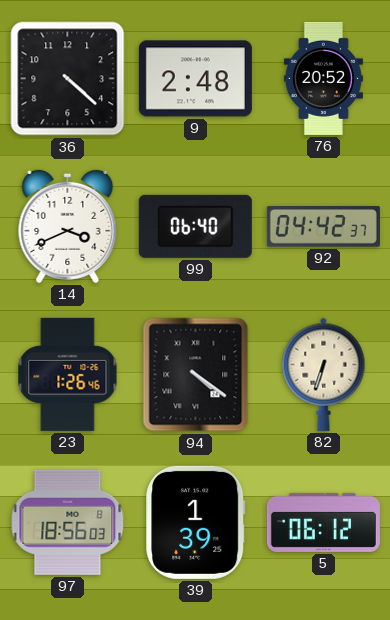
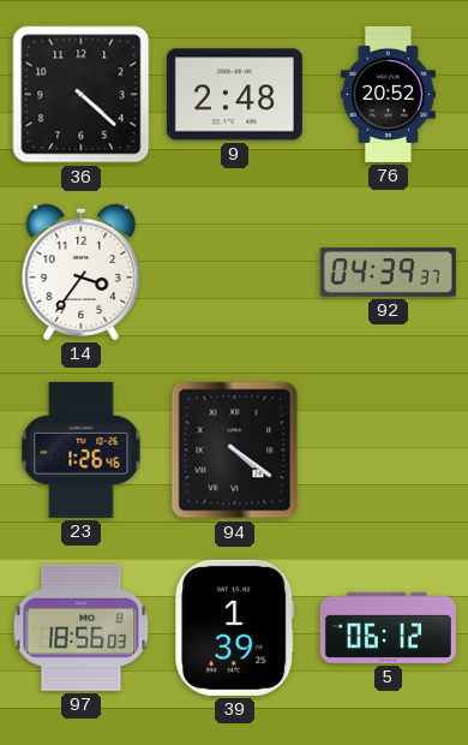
14: 3:41 -> 3:36
99: 06:40 -> none
92: 04:42 -> 04:39
82: 6:33 -> none
